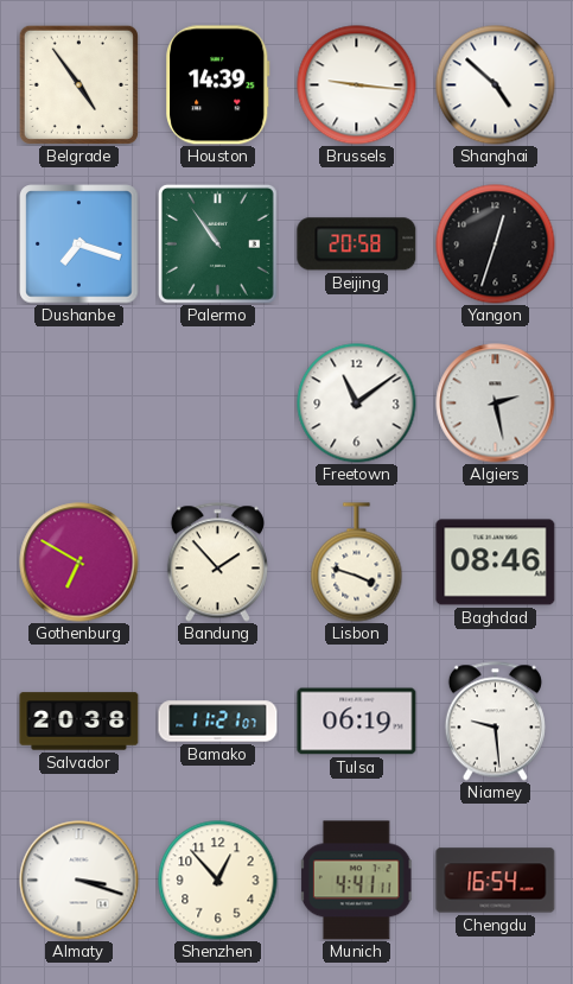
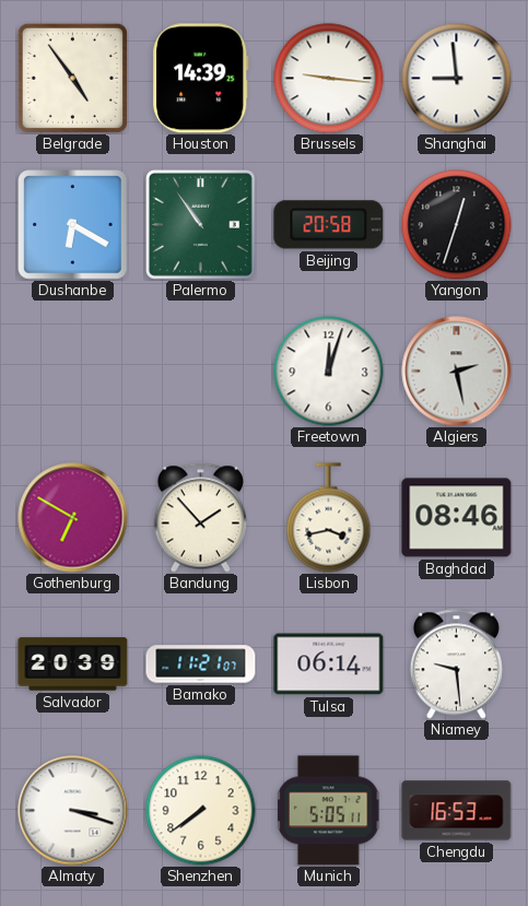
Shanghai: 4:52 -> 8:59
Dushanbe: 7:18 -> 6:20
Freetown: 11:09 -> 12:03
Lisbon: 3:48 -> 3:43
Salvador: 20:38 -> 20:39
Tulsa: 06:19 -> 06:14
Shenzhen: 12:53 -> 7:39
Munich: 4:41 -> 5:05
Chengdu: 16:54 -> 16:53
